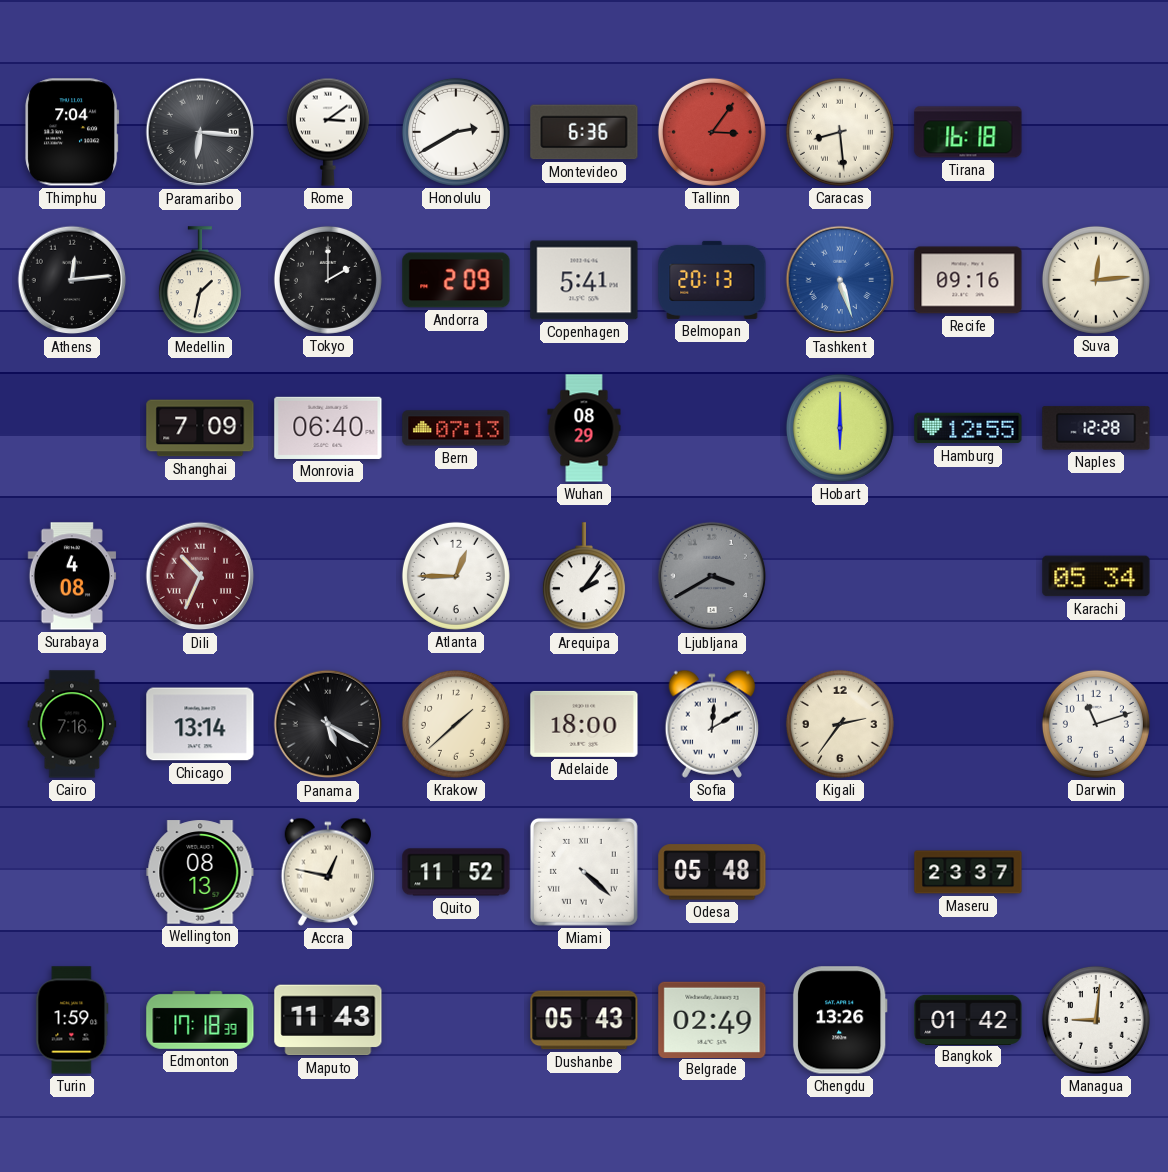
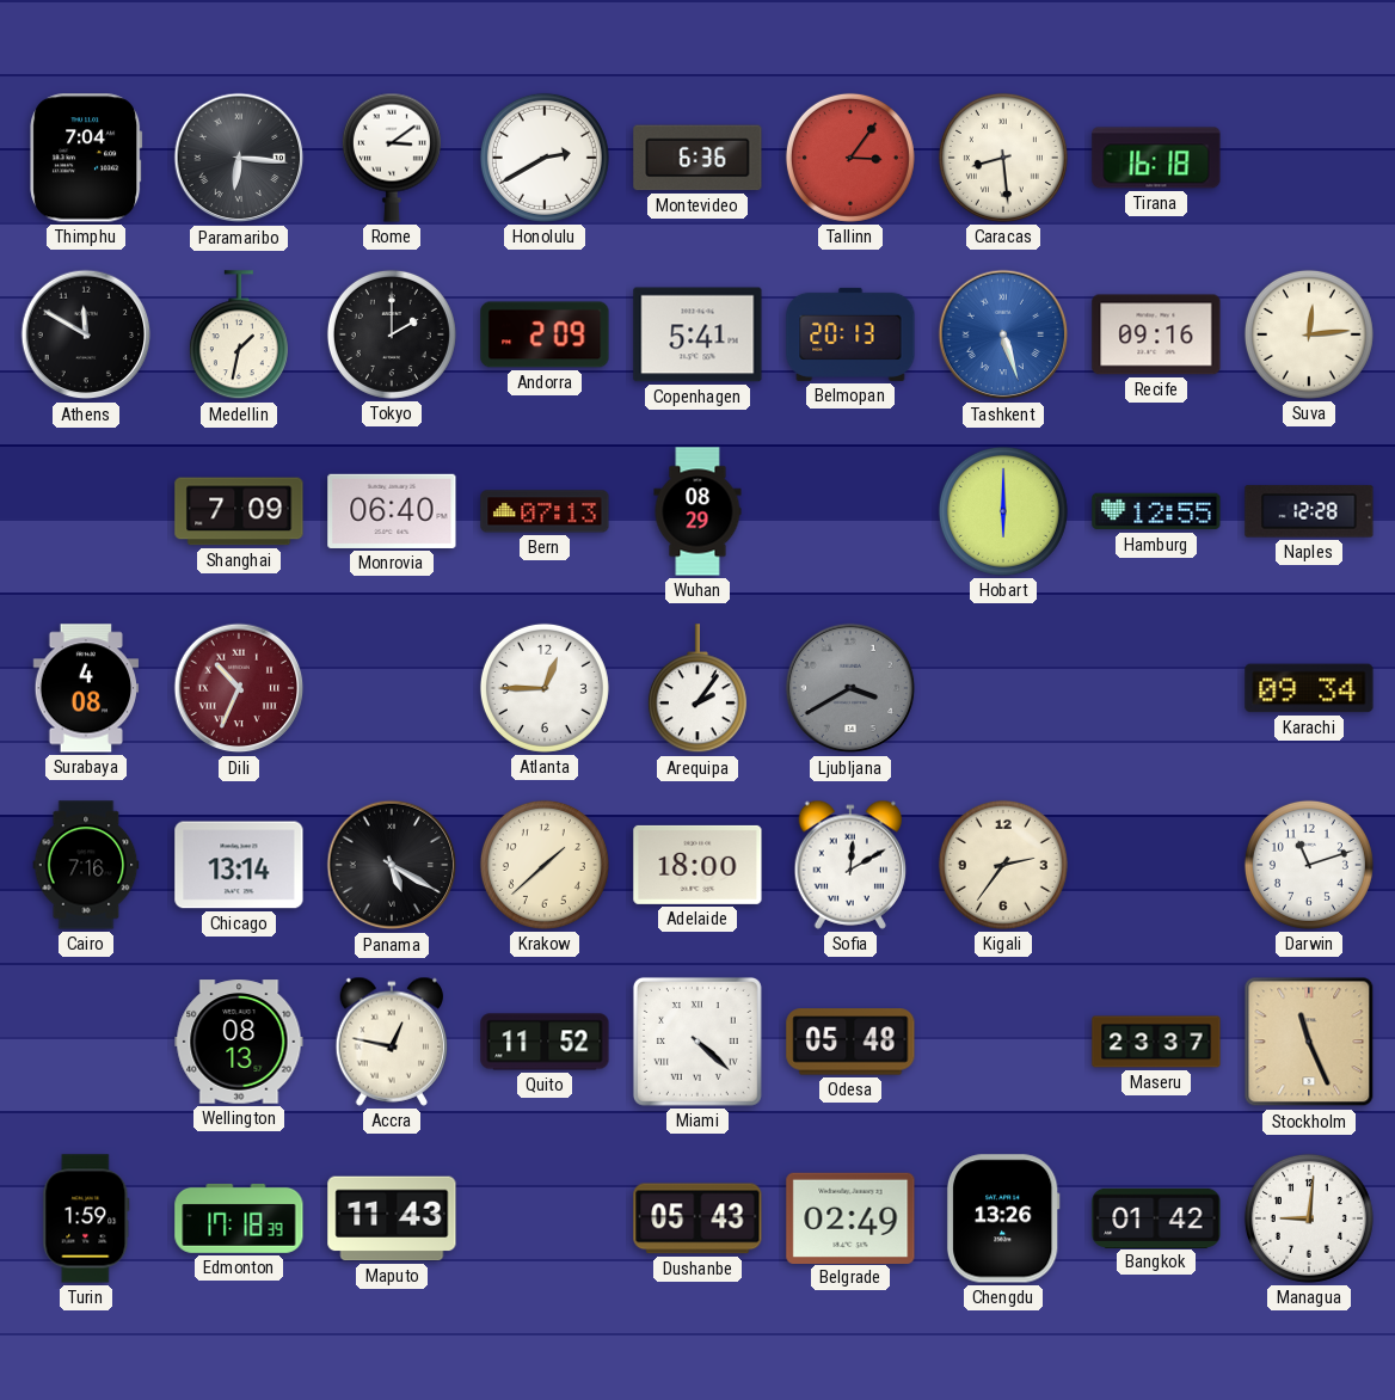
Athens: 12:14 -> 11:50
Karachi: 05:34 -> 09:34
Stockholm: none -> 11:26
